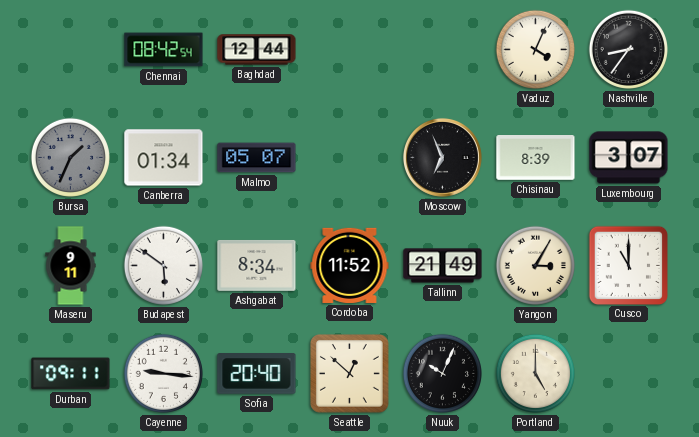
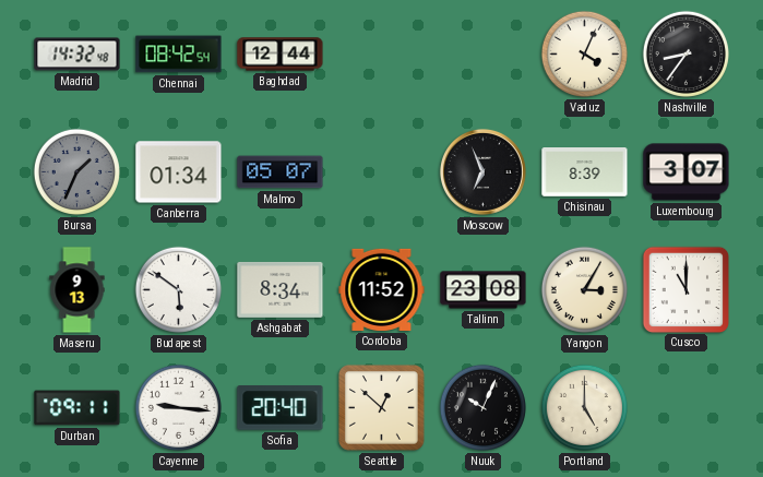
Madrid: none -> 14:32
Maseru: 9:11 -> 9:13
Tallinn: 21:49 -> 23:08
